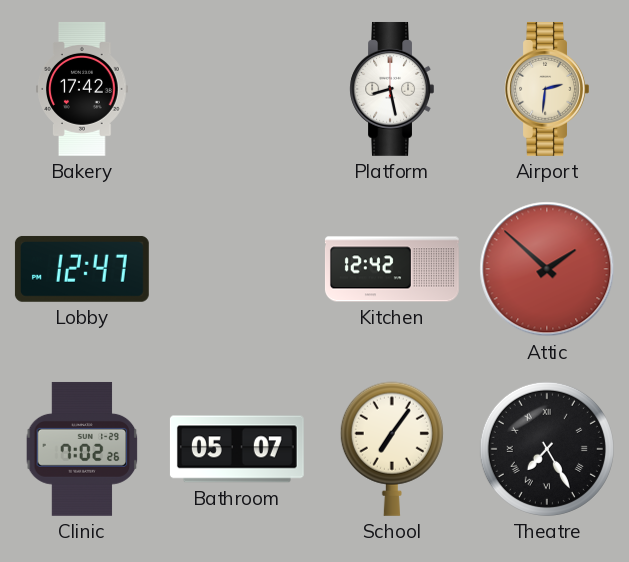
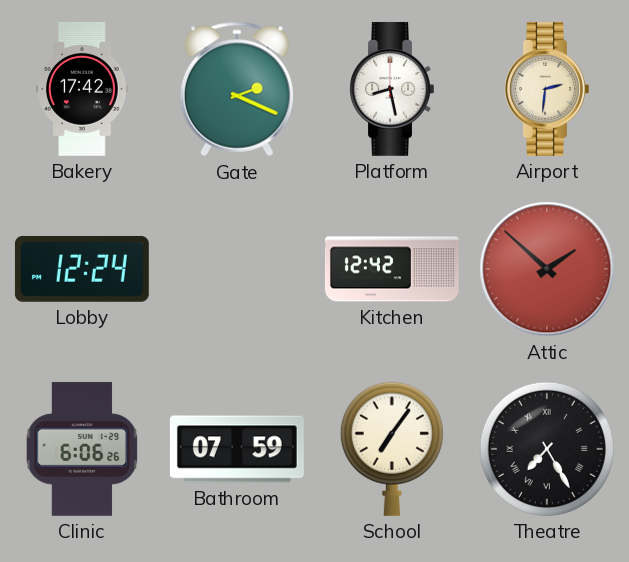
Gate: none -> 2:19
Lobby: 12:47 -> 12:24
Clinic: 7:02 -> 6:06
Bathroom: 05:07 -> 07:59
